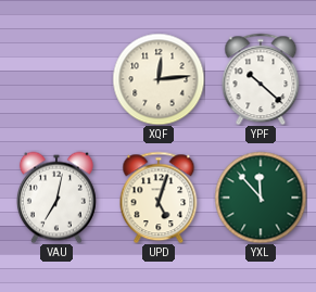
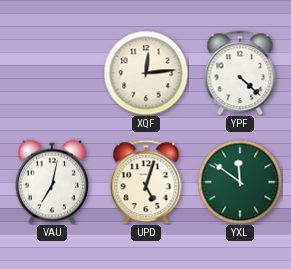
YPF: 10:22 -> 4:22
YXL: 11:53 -> 11:51
